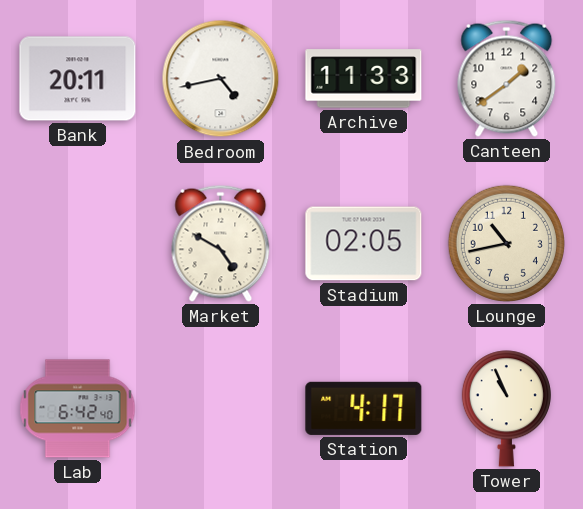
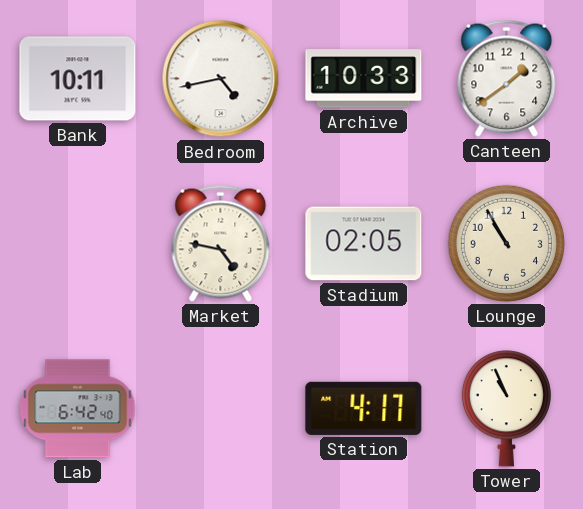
Bank: 20:11 -> 10:11
Archive: 11:33 -> 10:33
Market: 4:50 -> 4:47
Lounge: 10:43 -> 10:55
